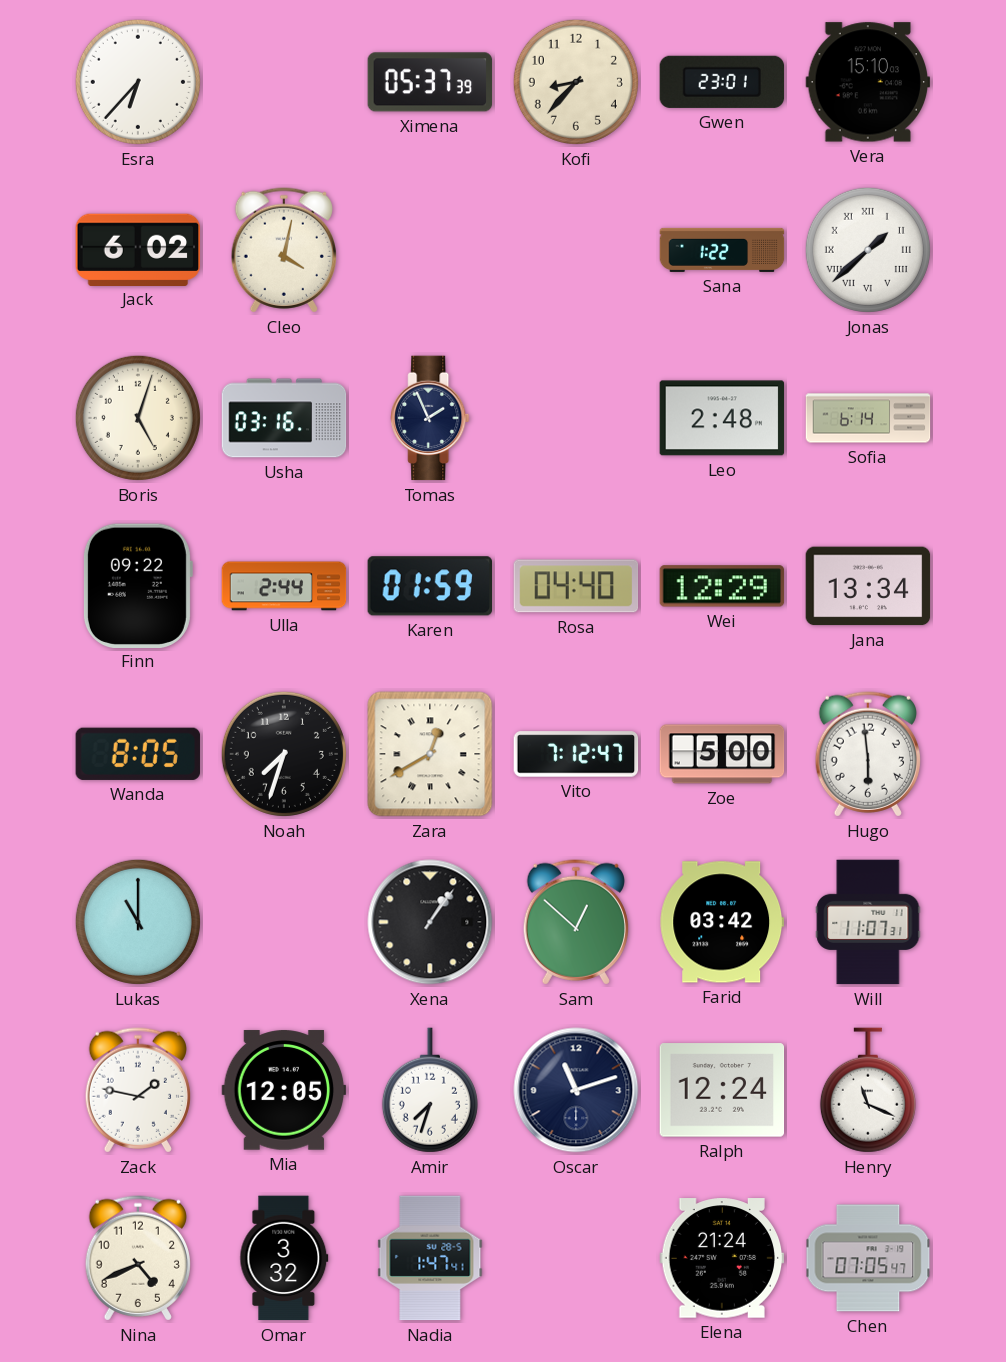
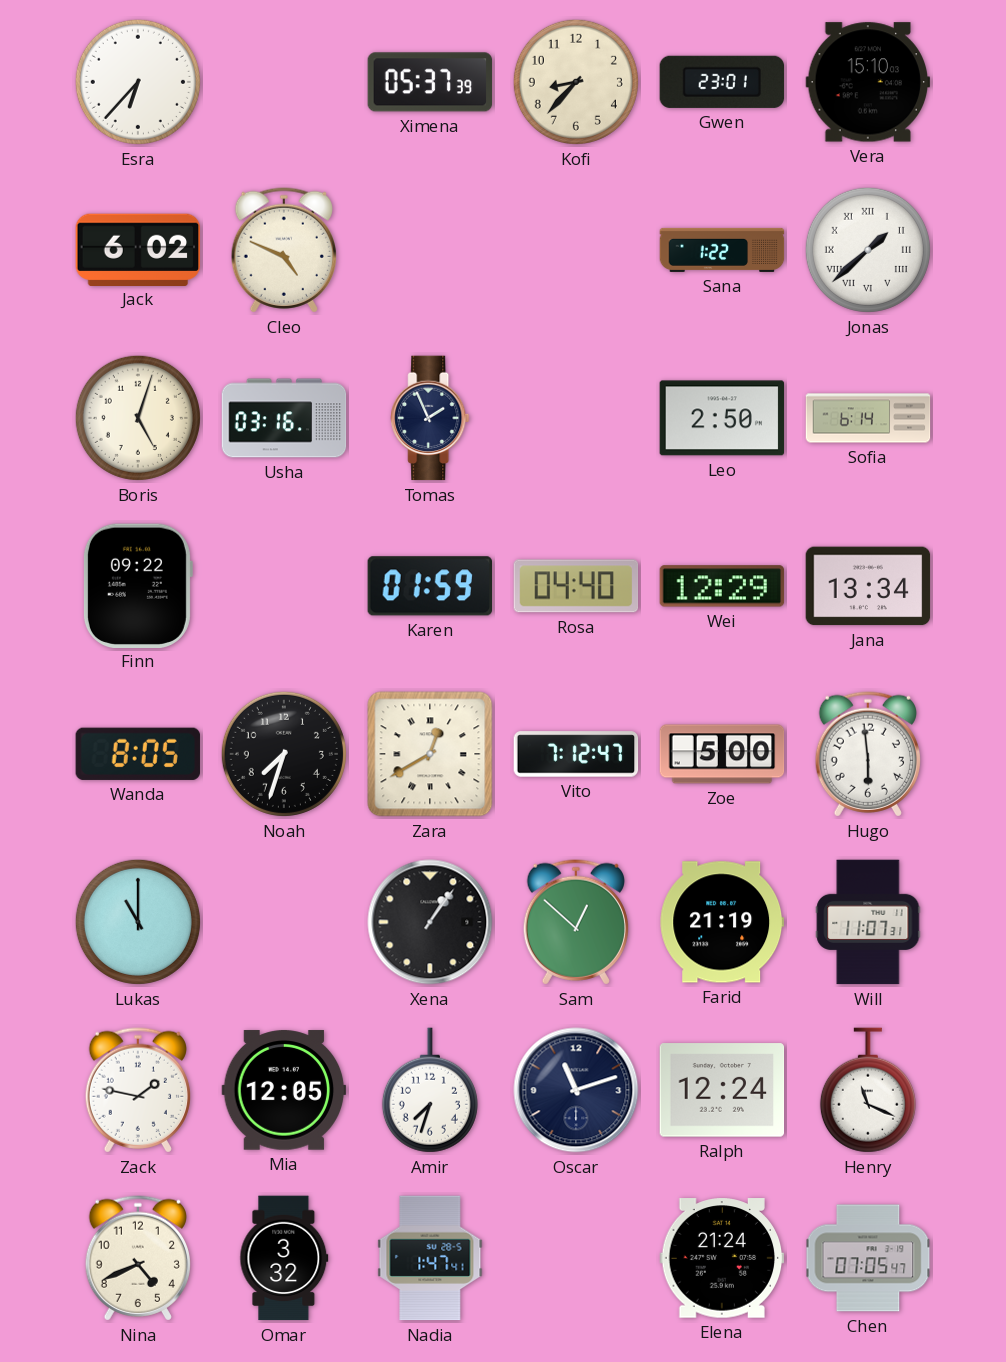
Cleo: 4:02 -> 4:49
Leo: 2:48 -> 2:50
Ulla: 2:44 -> none
Farid: 03:42 -> 21:19
